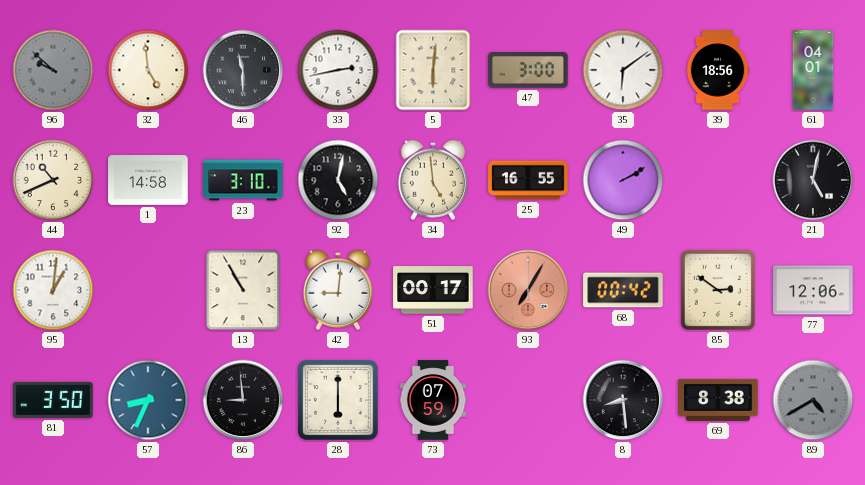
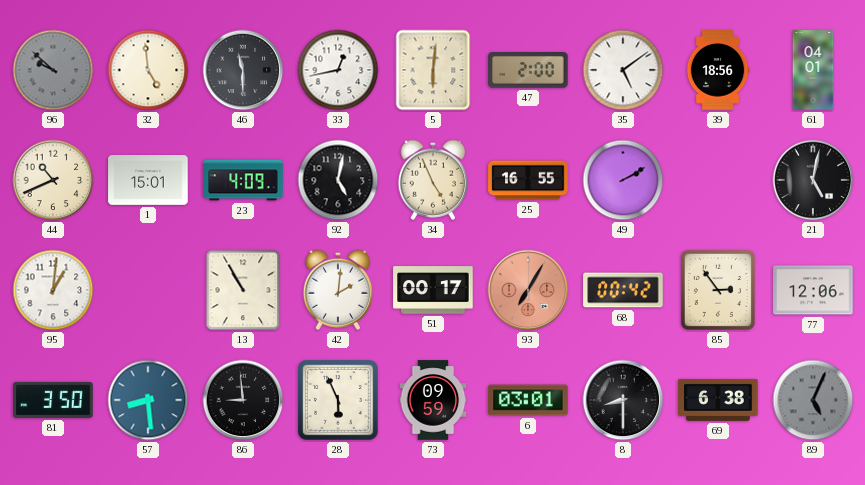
33: 2:43 -> 12:43
47: 3:00 -> 2:00
35: 6:09 -> 5:09
1: 14:58 -> 15:01
23: 3:10 -> 4:09
34: 4:59 -> 4:56
42: 9:01 -> 2:01
85: 2:51 -> 2:54
57: 8:34 -> 8:29
28: 6:00 -> 5:56
73: 07:59 -> 09:59
6: none -> 03:01
8: 8:29 -> 8:30
69: 8:38 -> 6:38
89: 4:40 -> 5:04
